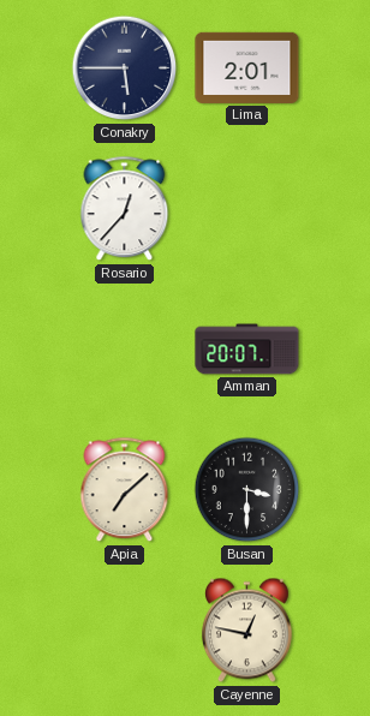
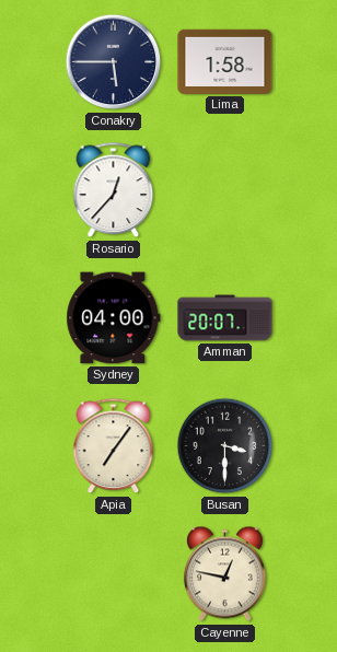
Lima: 2:01 -> 1:58
Sydney: none -> 04:00
Apia: 7:08 -> 7:06
